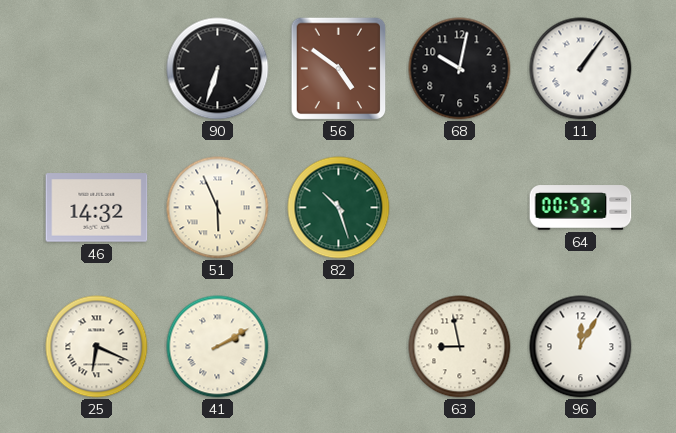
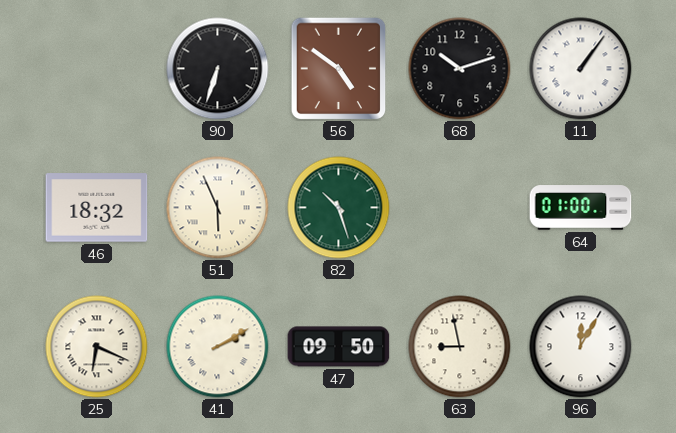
68: 10:02 -> 10:12
46: 14:32 -> 18:32
64: 00:59 -> 01:00
47: none -> 09:50
